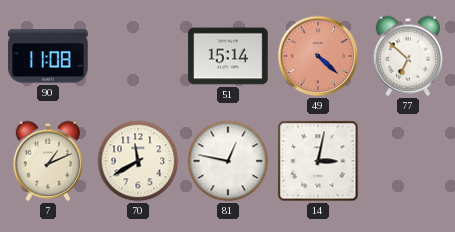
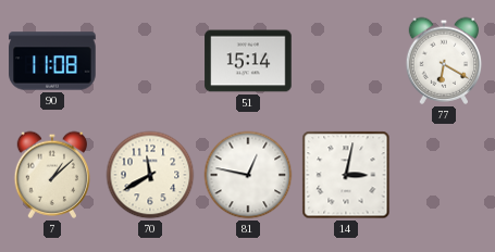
49: 4:22 -> none
77: 6:52 -> 6:20
7: 1:11 -> 1:08
